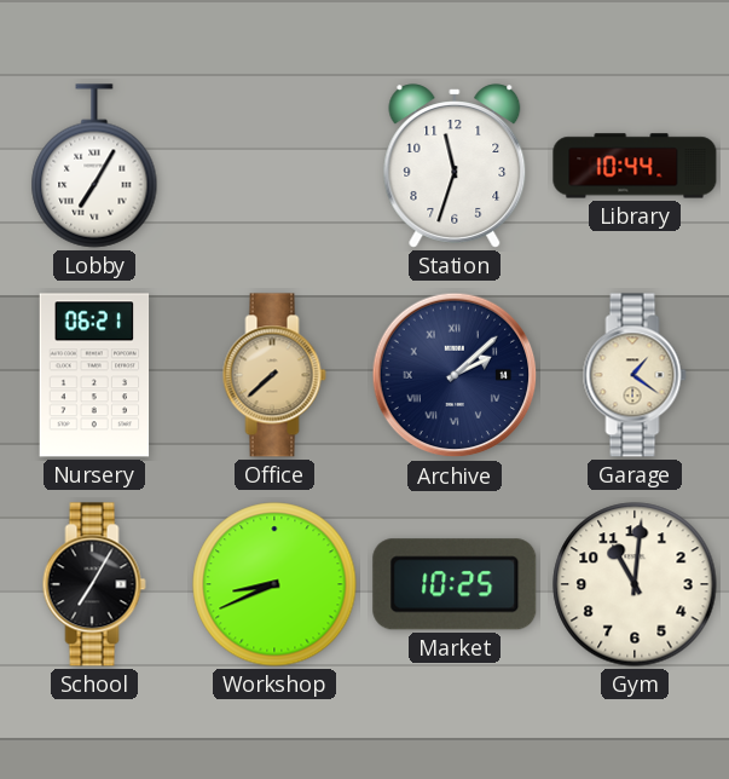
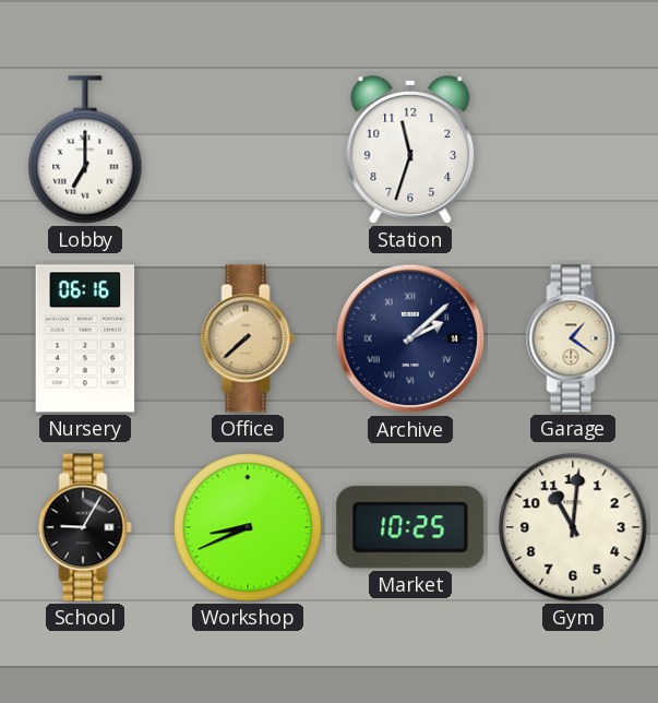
Lobby: 7:05 -> 7:00
Library: 10:44 -> none
Nursery: 06:21 -> 06:16
School: 7:05 -> 9:05
